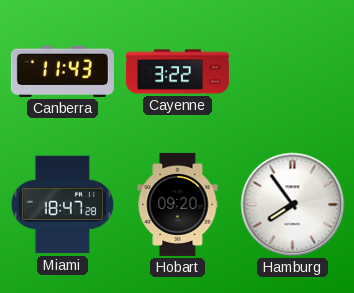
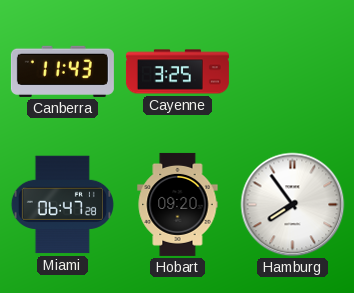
Cayenne: 3:22 -> 3:25
Miami: 18:47 -> 06:47
